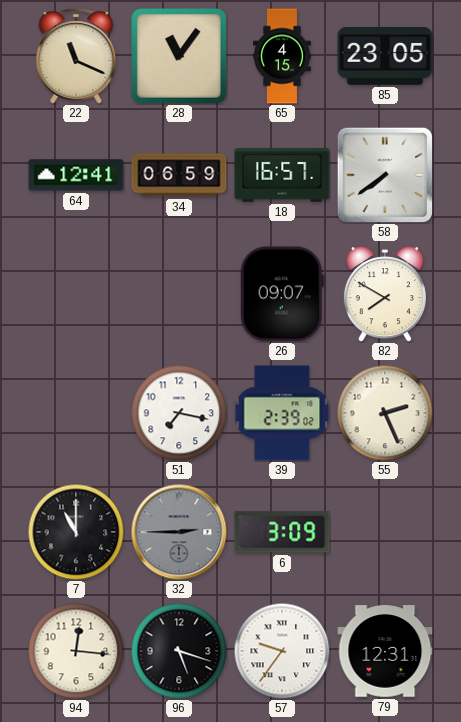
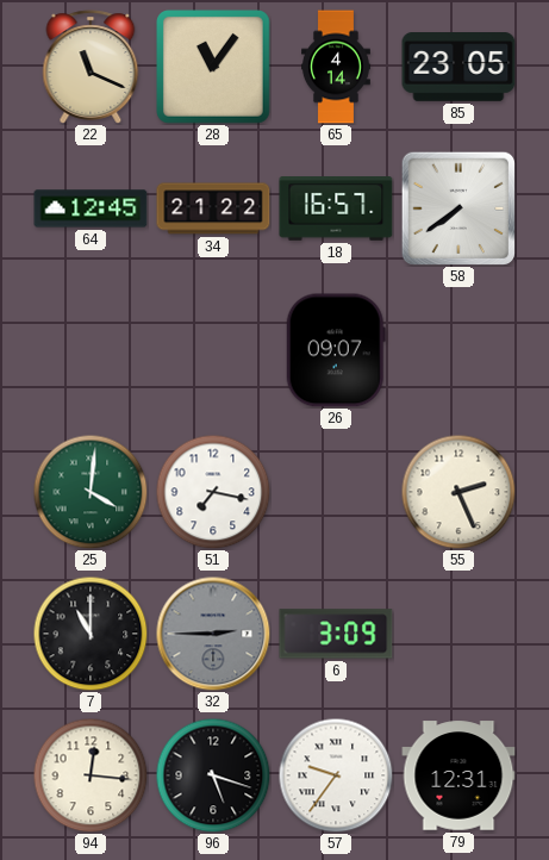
65: 4:15 -> 4:14
64: 12:41 -> 12:45
34: 06:59 -> 21:22
82: 7:50 -> none
25: none -> 4:01
39: 2:39 -> none
